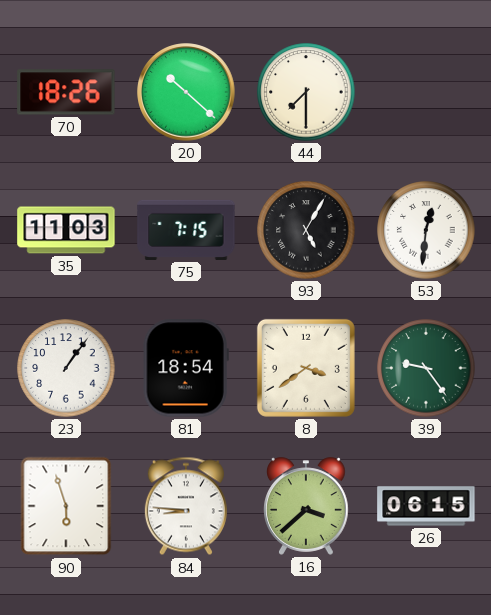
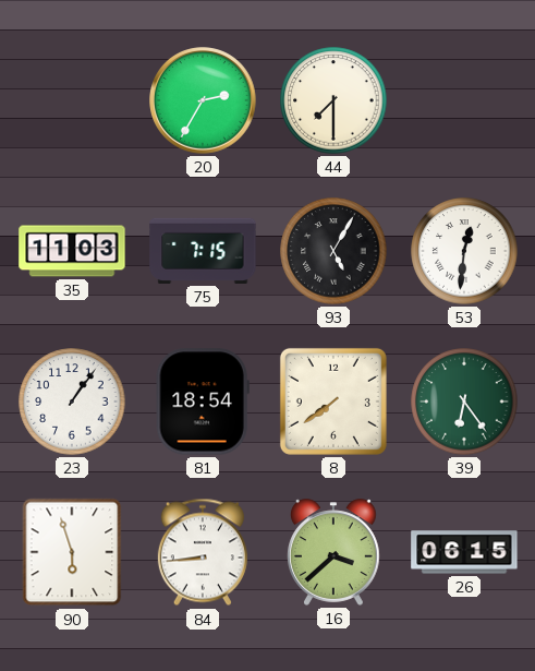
70: 18:26 -> none
20: 10:22 -> 2:35
8: 3:39 -> 7:39
39: 9:24 -> 6:24
84: 8:46 -> 8:44
